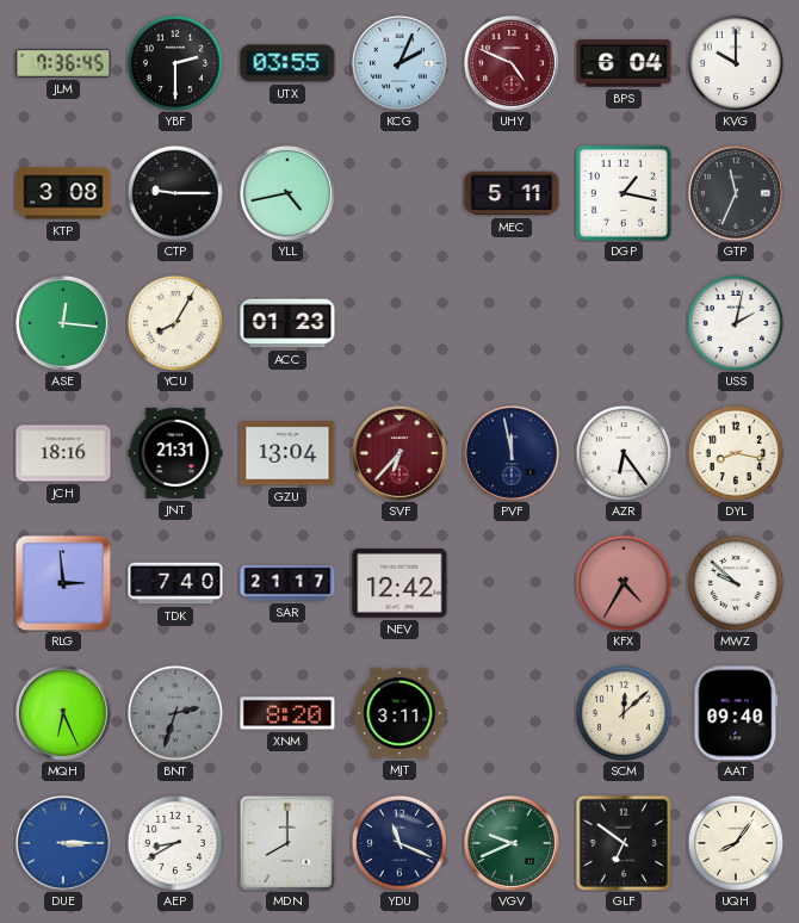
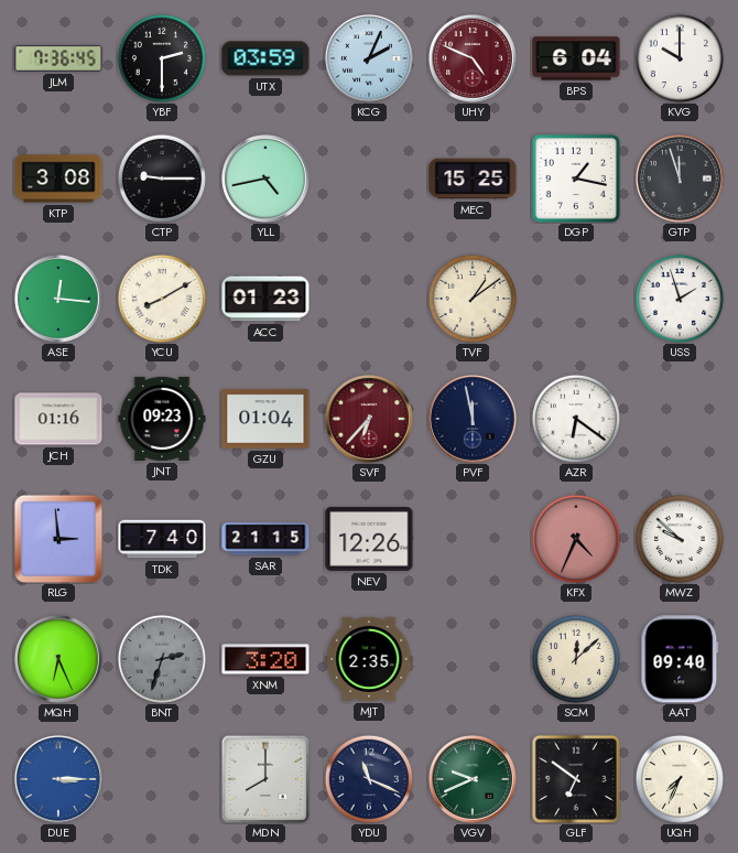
UTX: 03:55 -> 03:59
MEC: 5:11 -> 15:25
GTP: 11:34 -> 11:57
YCU: 8:05 -> 8:10
TVF: none -> 1:09
USS: 2:02 -> 1:57
JCH: 18:16 -> 01:16
JNT: 21:31 -> 09:23
GZU: 13:04 -> 01:04
AZR: 6:24 -> 6:21
DYL: 8:17 -> none
SAR: 21:17 -> 21:15
NEV: 12:42 -> 12:26
KFX: 4:35 -> 4:34
XNM: 8:20 -> 3:20
MJT: 3:11 -> 2:35
AEP: 8:40 -> none
UQH: 8:06 -> 7:34
